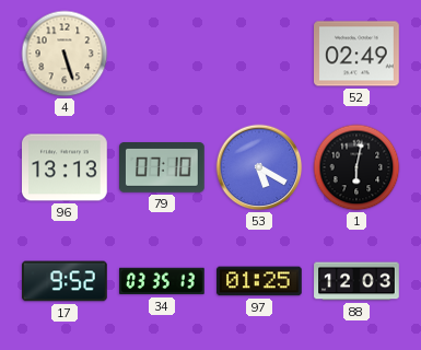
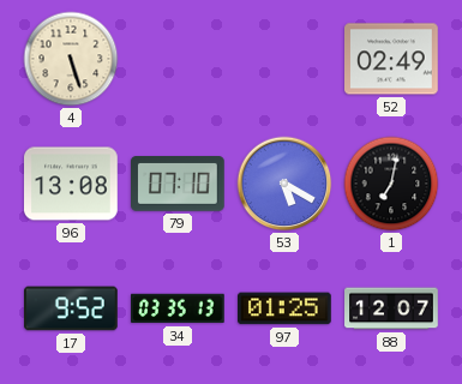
96: 13:13 -> 13:08
1: 6:02 -> 7:02
88: 12:03 -> 12:07
